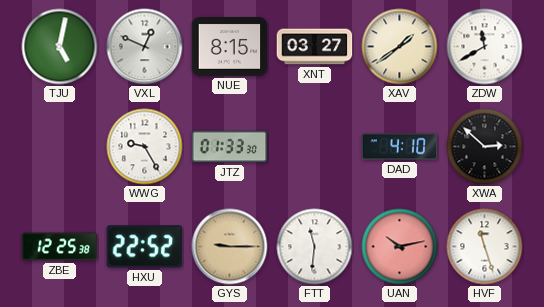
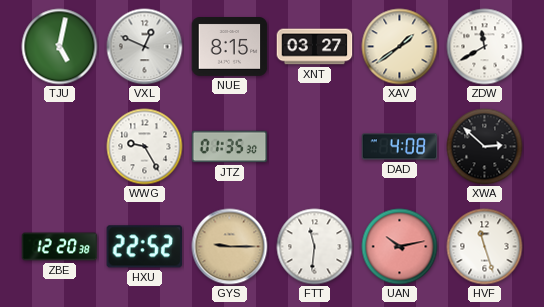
JTZ: 01:33 -> 01:35
DAD: 4:10 -> 4:08
ZBE: 12:25 -> 12:20
